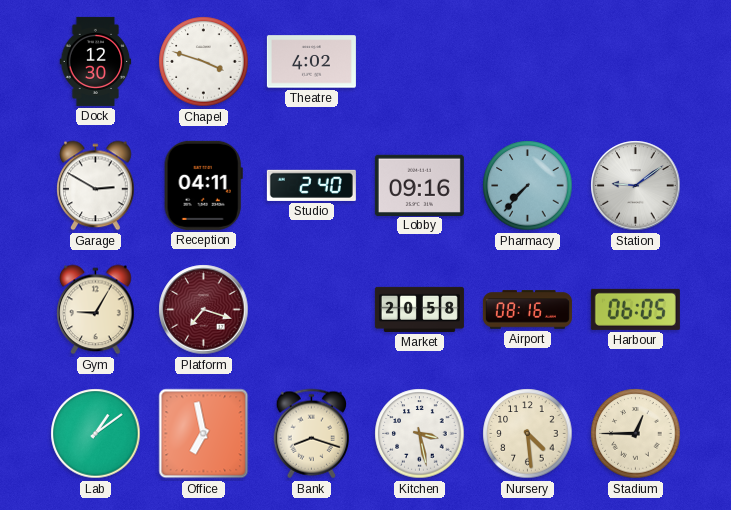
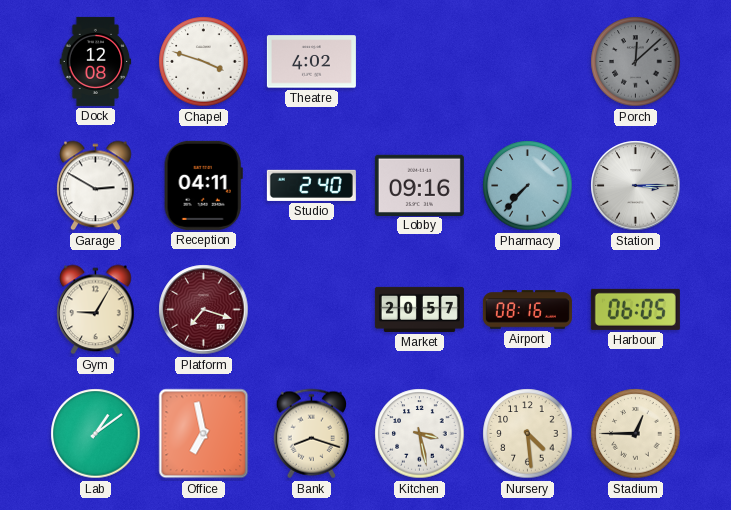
Dock: 12:30 -> 12:08
Porch: none -> 12:08
Station: 9:09 -> 3:15
Market: 20:58 -> 20:57
